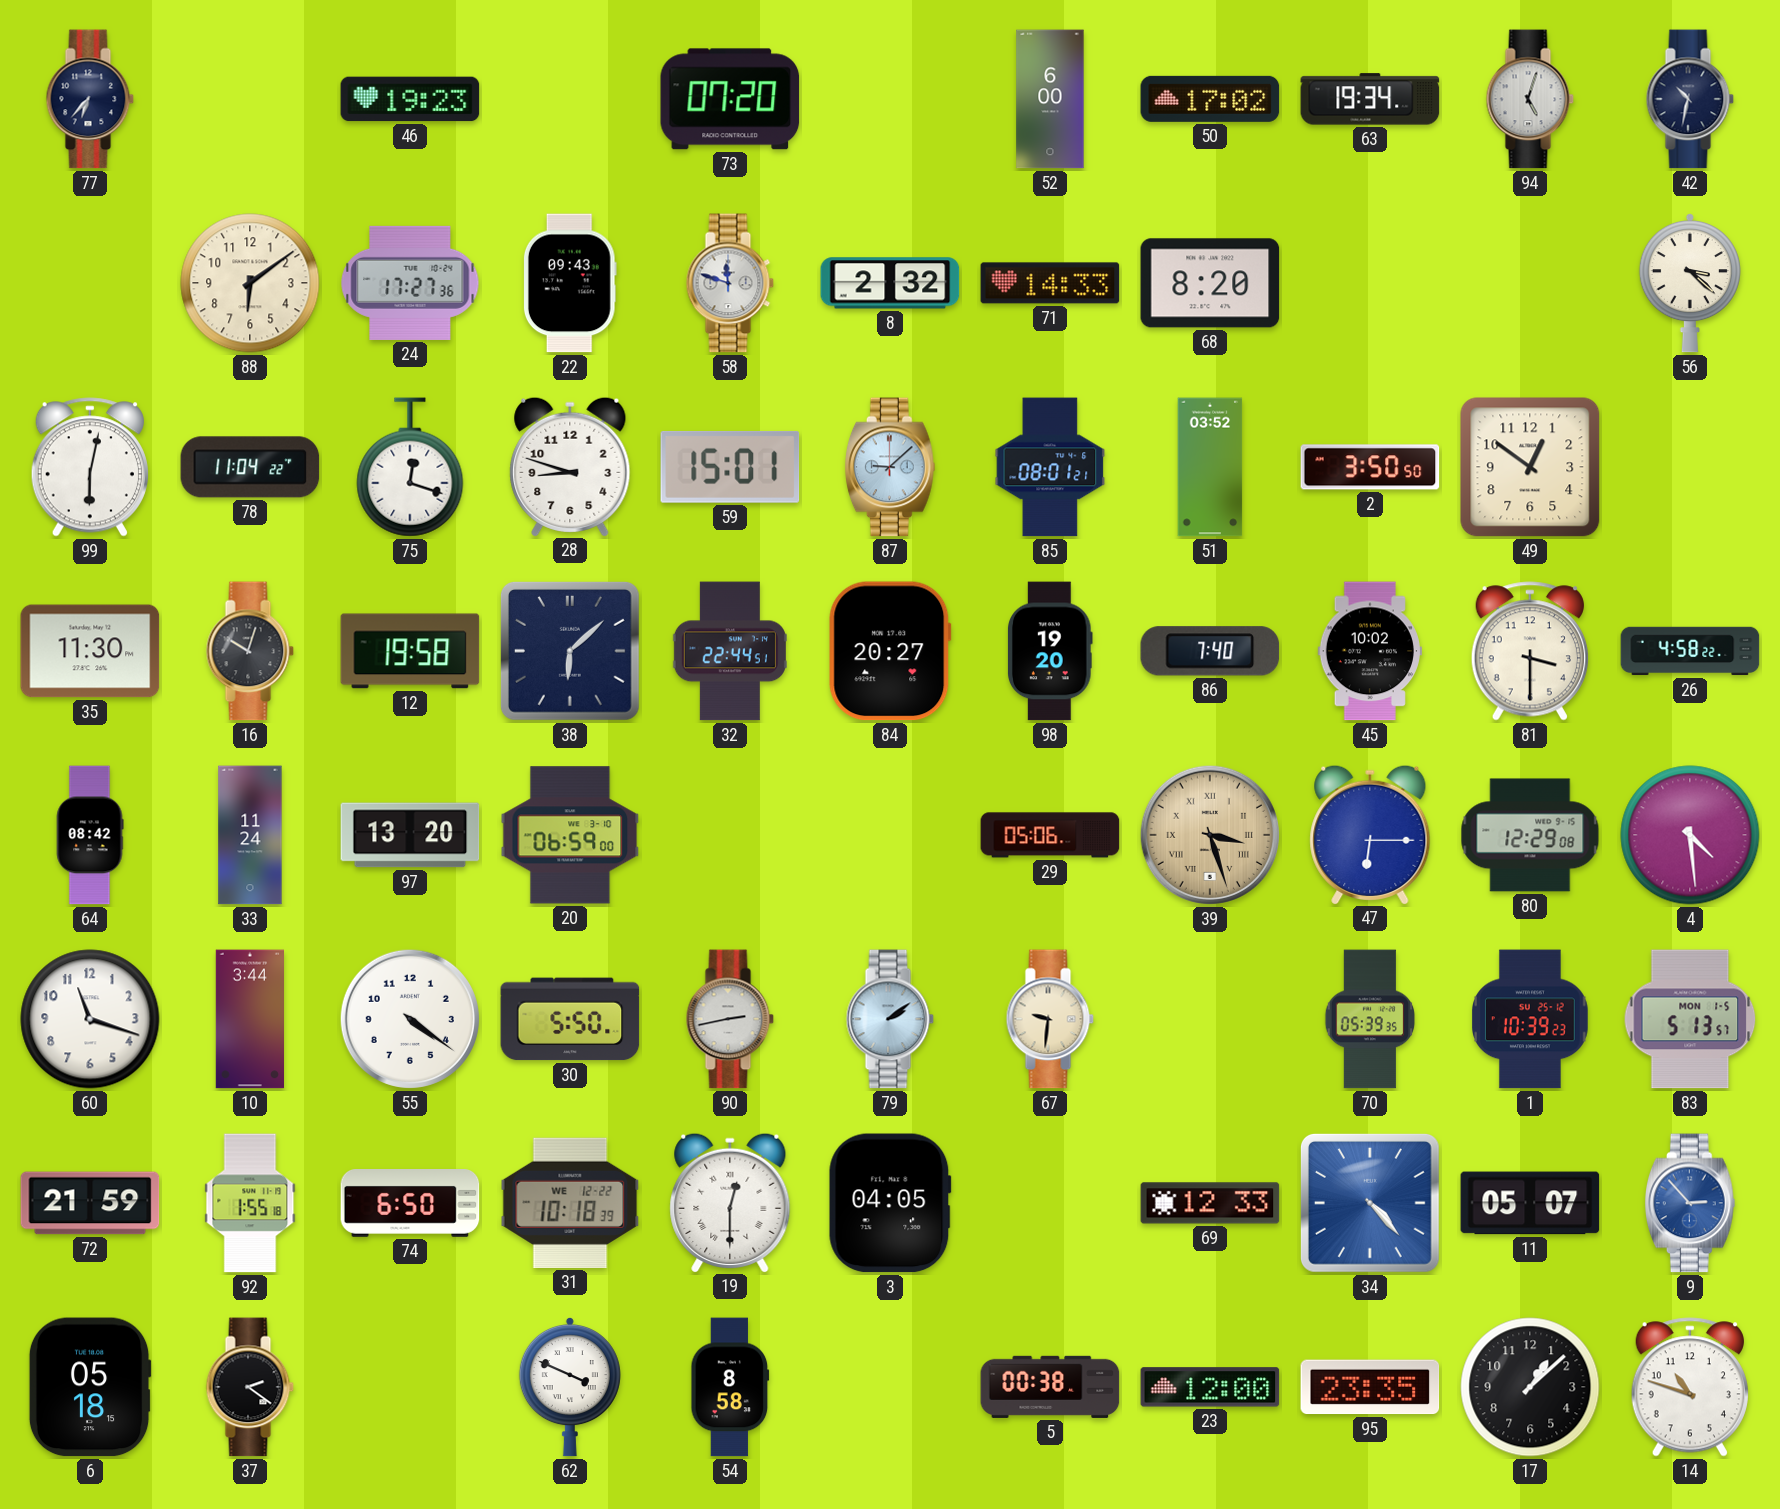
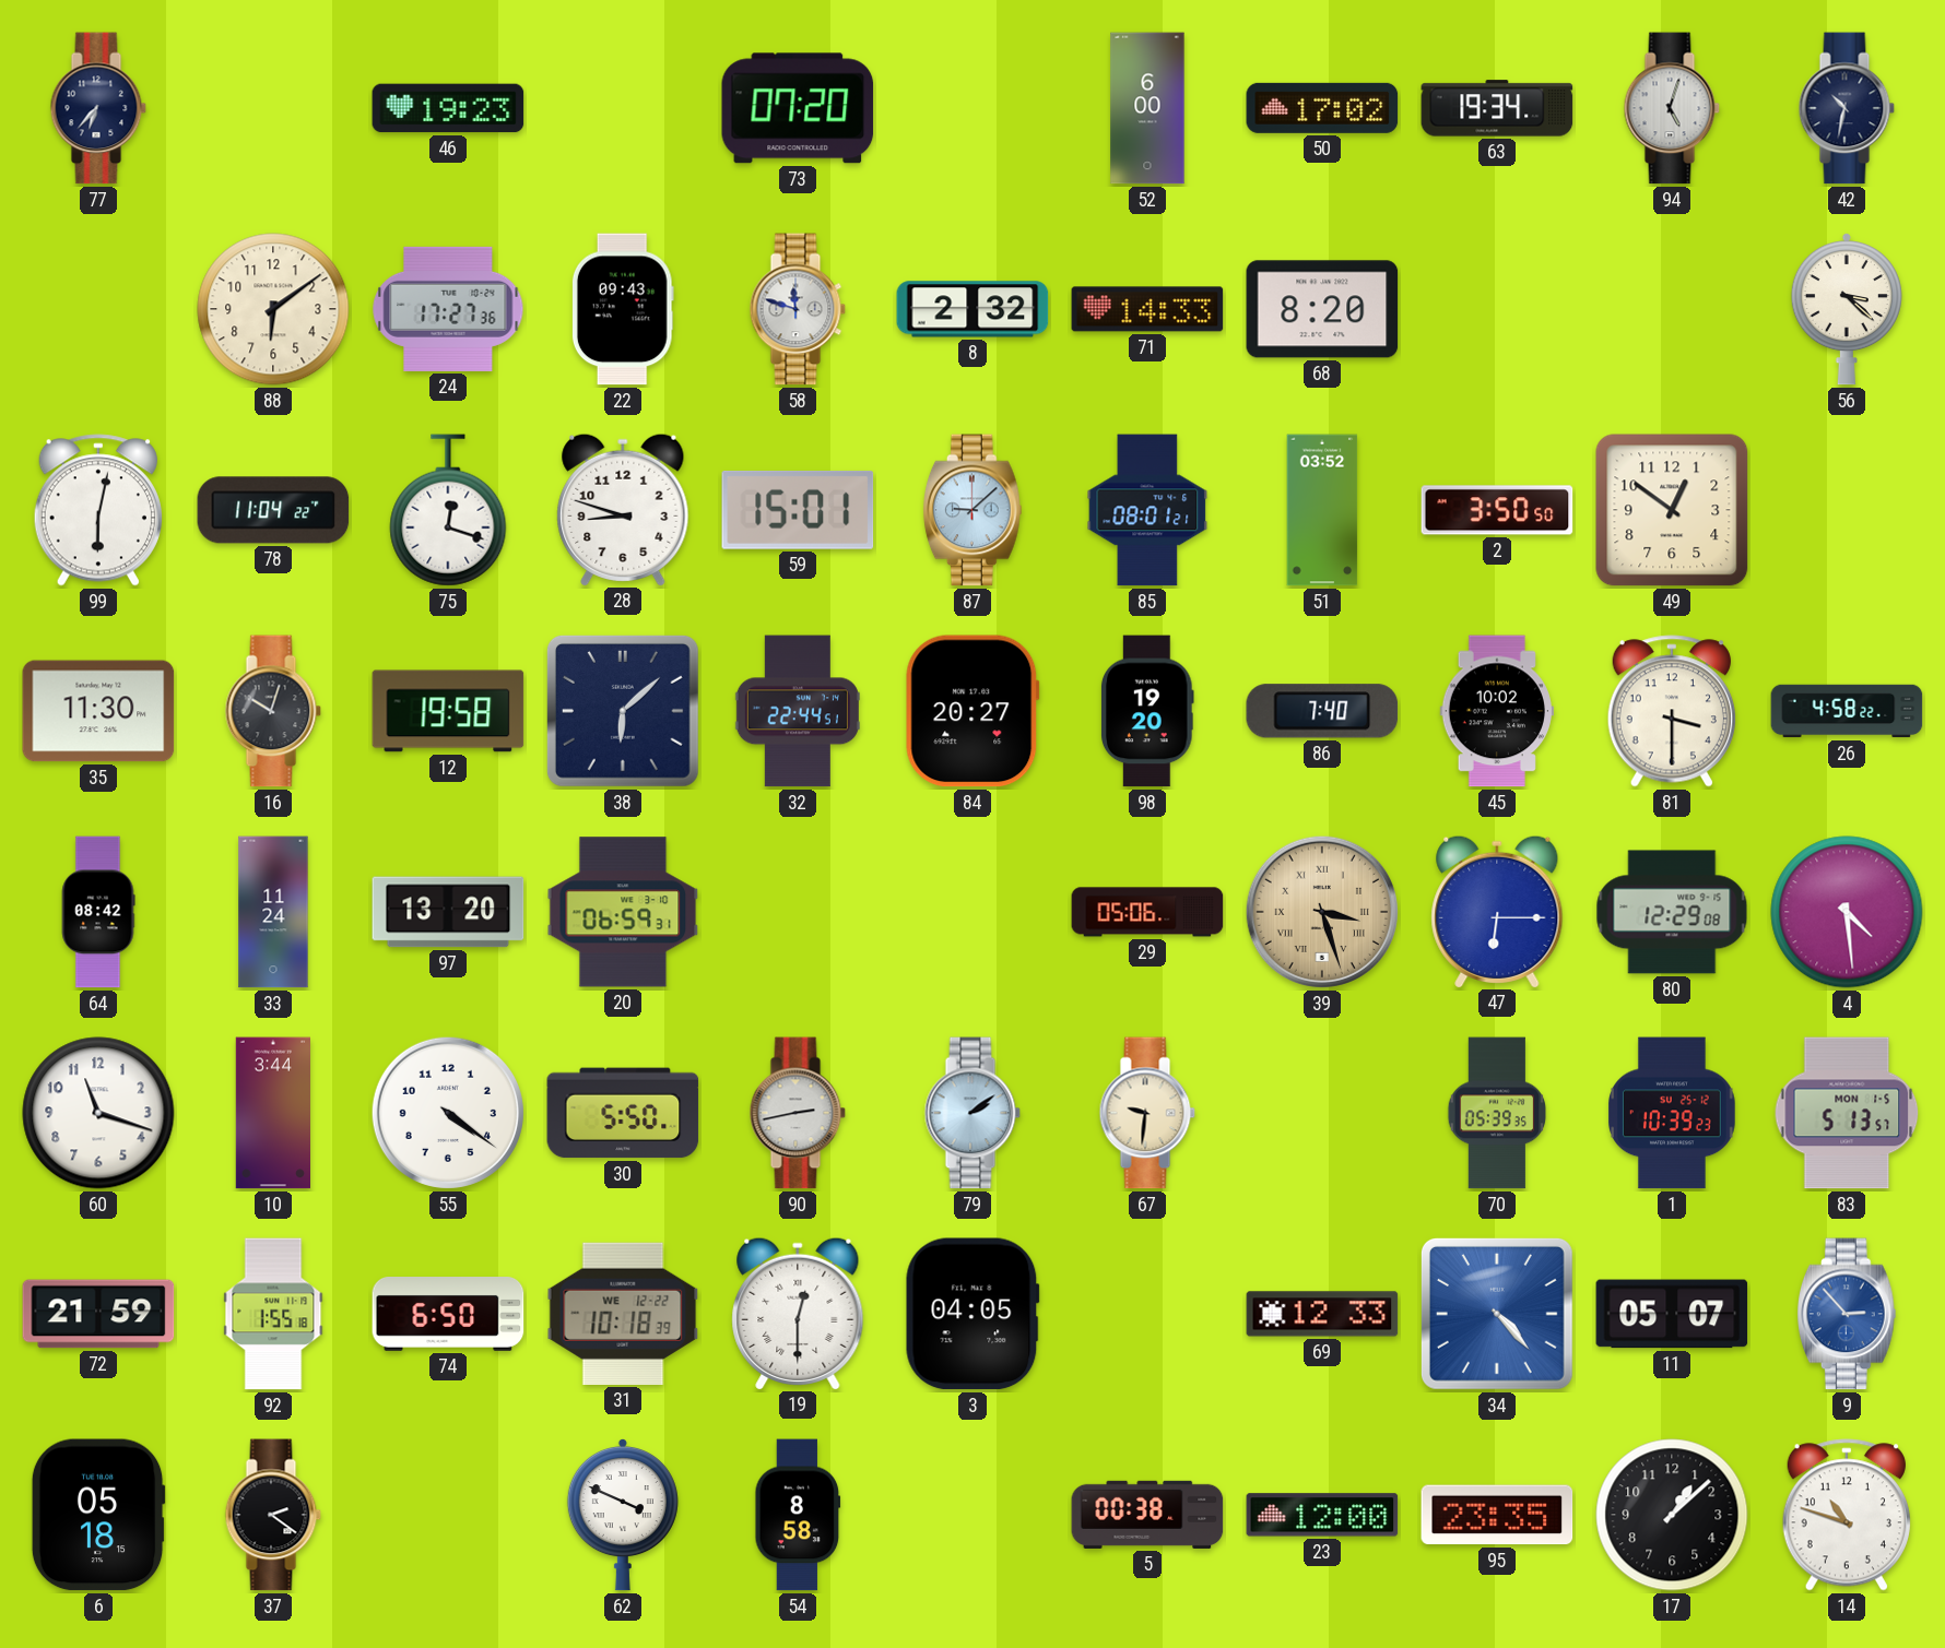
20: 06:59:00 -> 06:59:31
